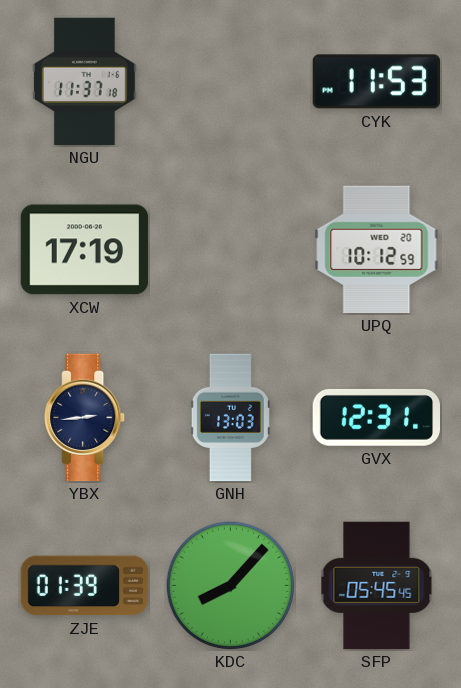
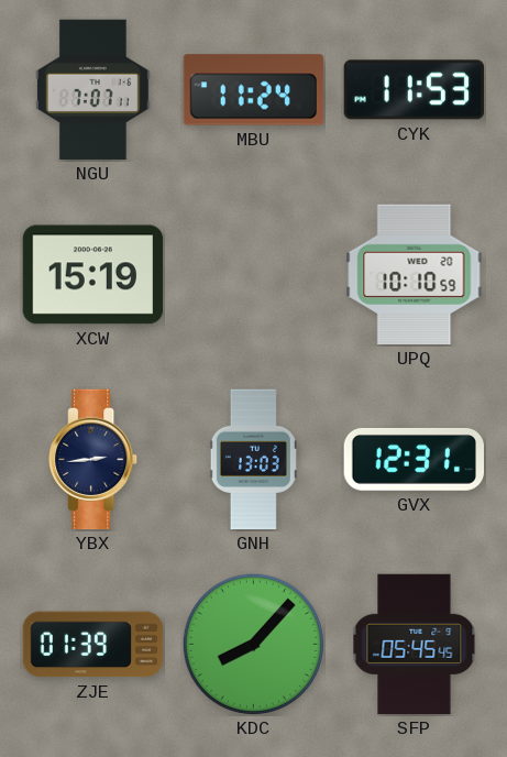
NGU: 11:37 -> 7:07
MBU: none -> 11:24
XCW: 17:19 -> 15:19
UPQ: 10:12 -> 10:10
